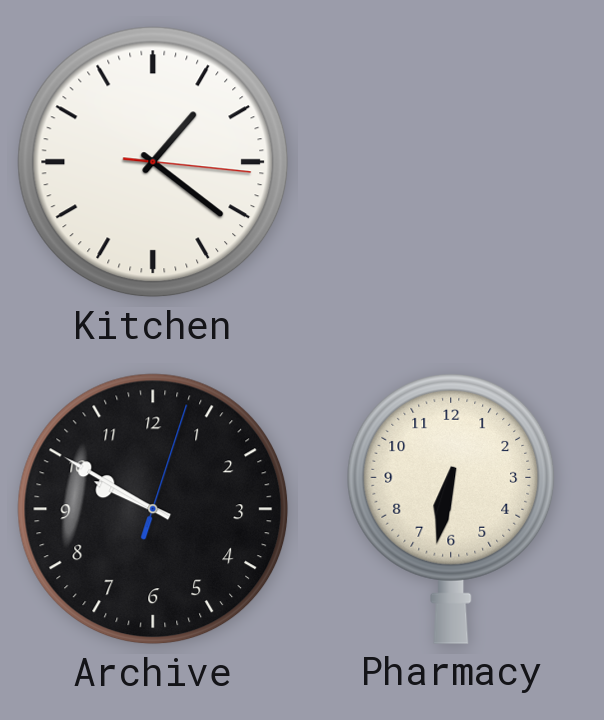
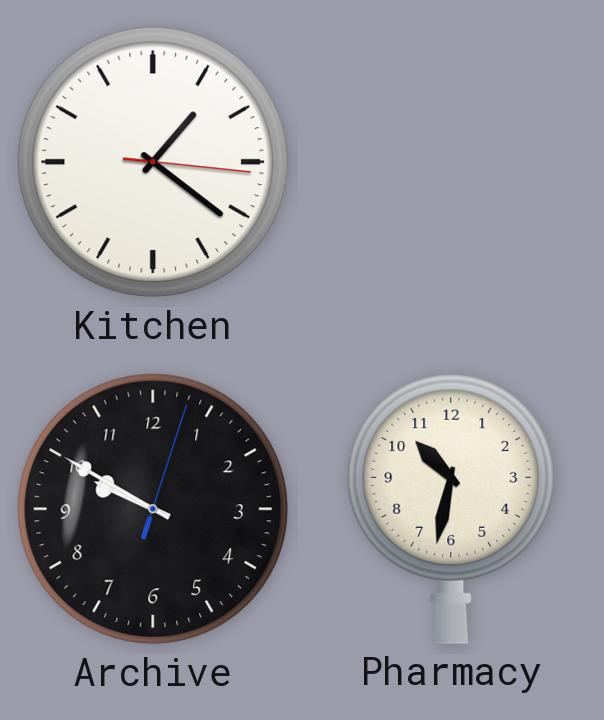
Pharmacy: 6:32 -> 10:32
